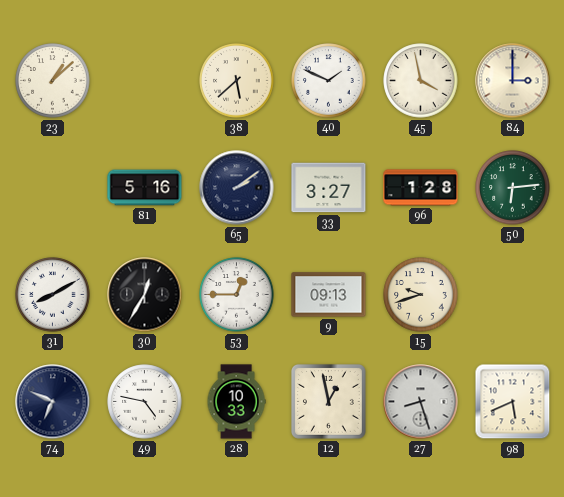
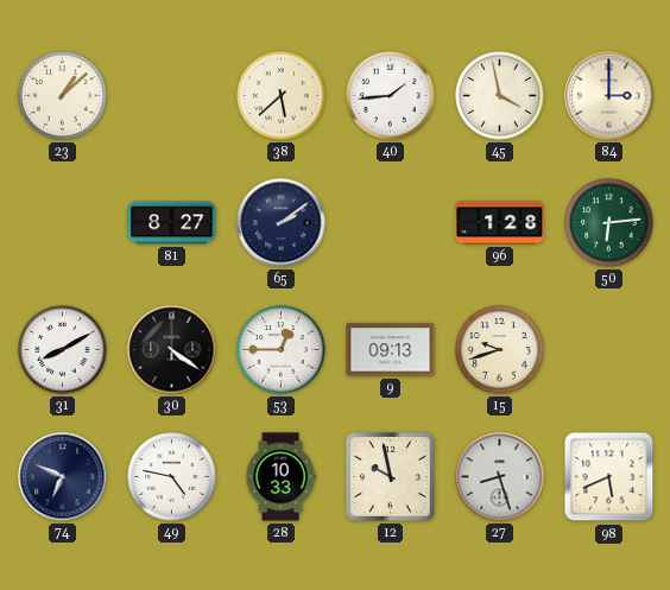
40: 1:49 -> 1:44
81: 5:16 -> 8:27
33: 3:27 -> none
30: 12:35 -> 4:21
12: 12:58 -> 9:58
